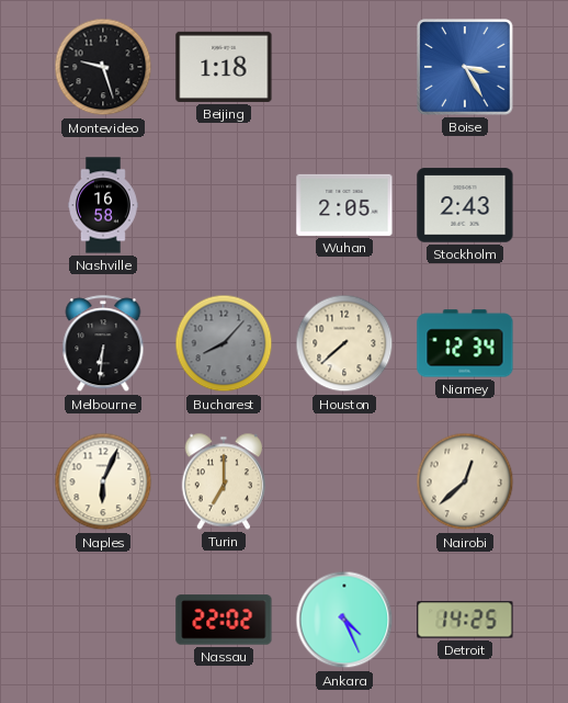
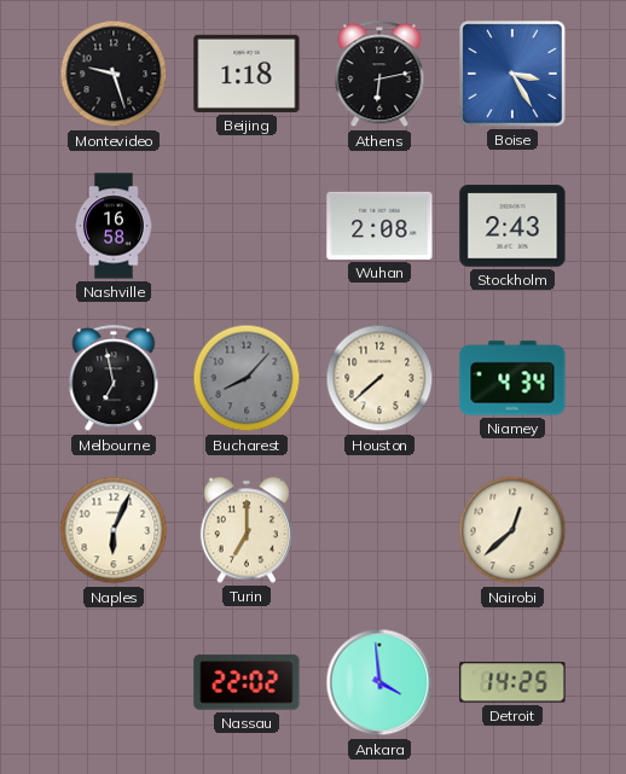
Athens: none -> 6:13
Wuhan: 2:05 -> 2:08
Melbourne: 6:31 -> 6:58
Niamey: 12:34 -> 4:34
Ankara: 4:26 -> 3:59
